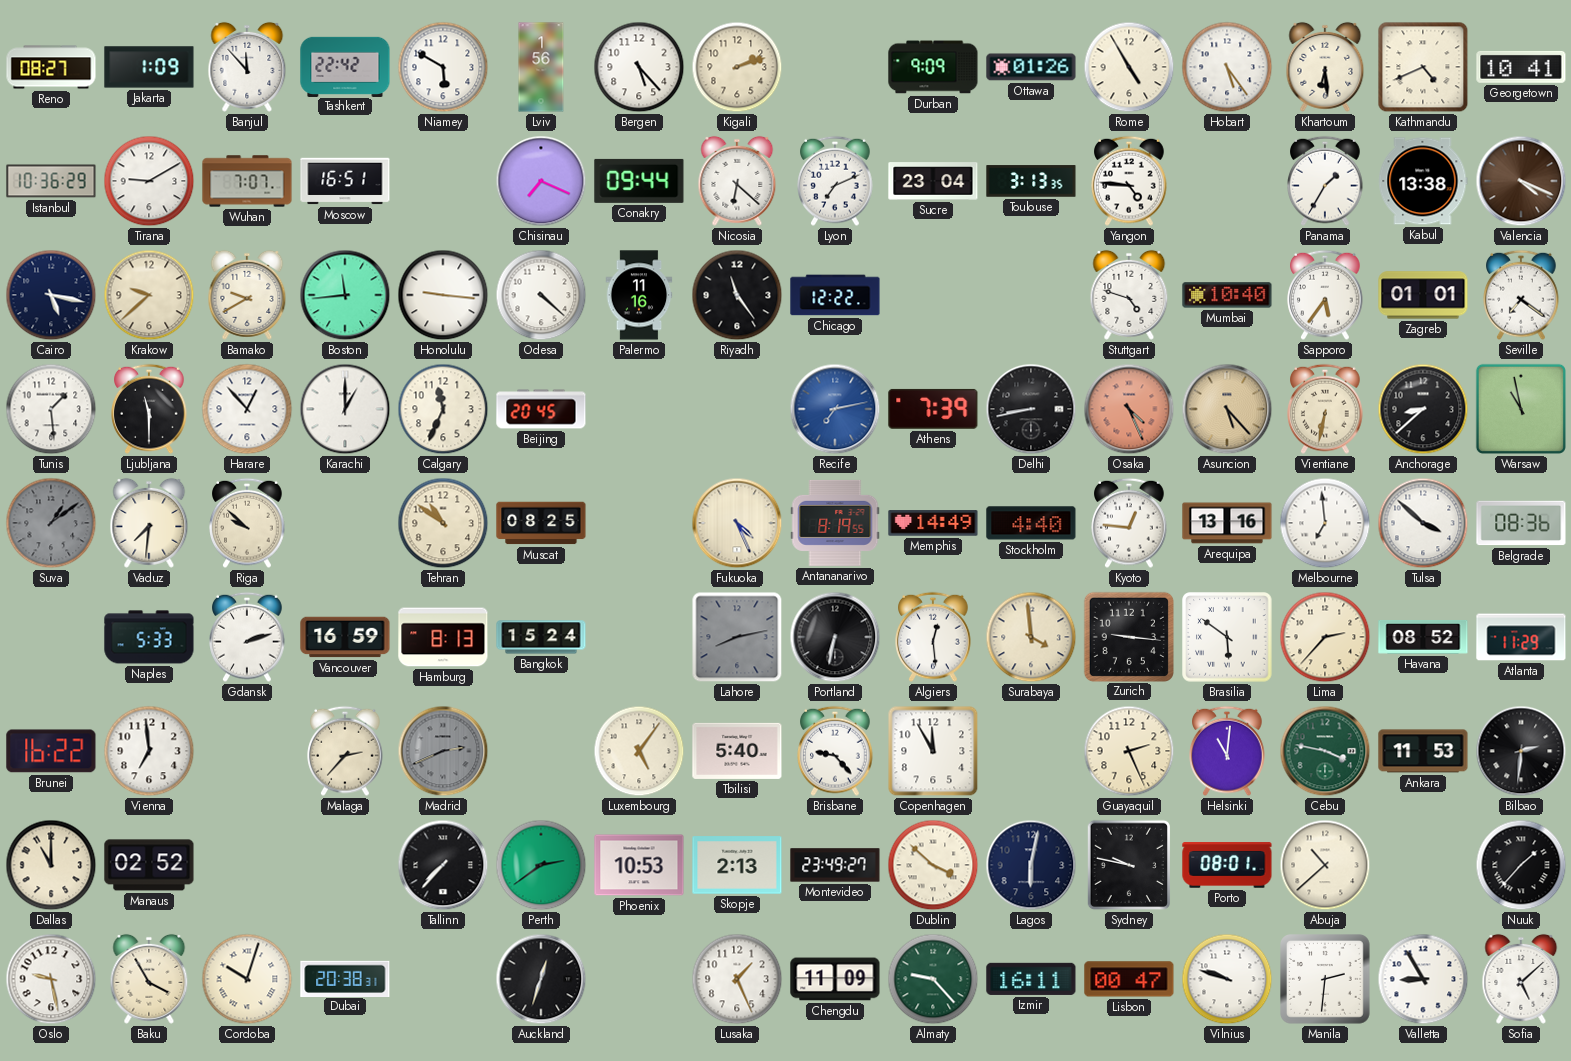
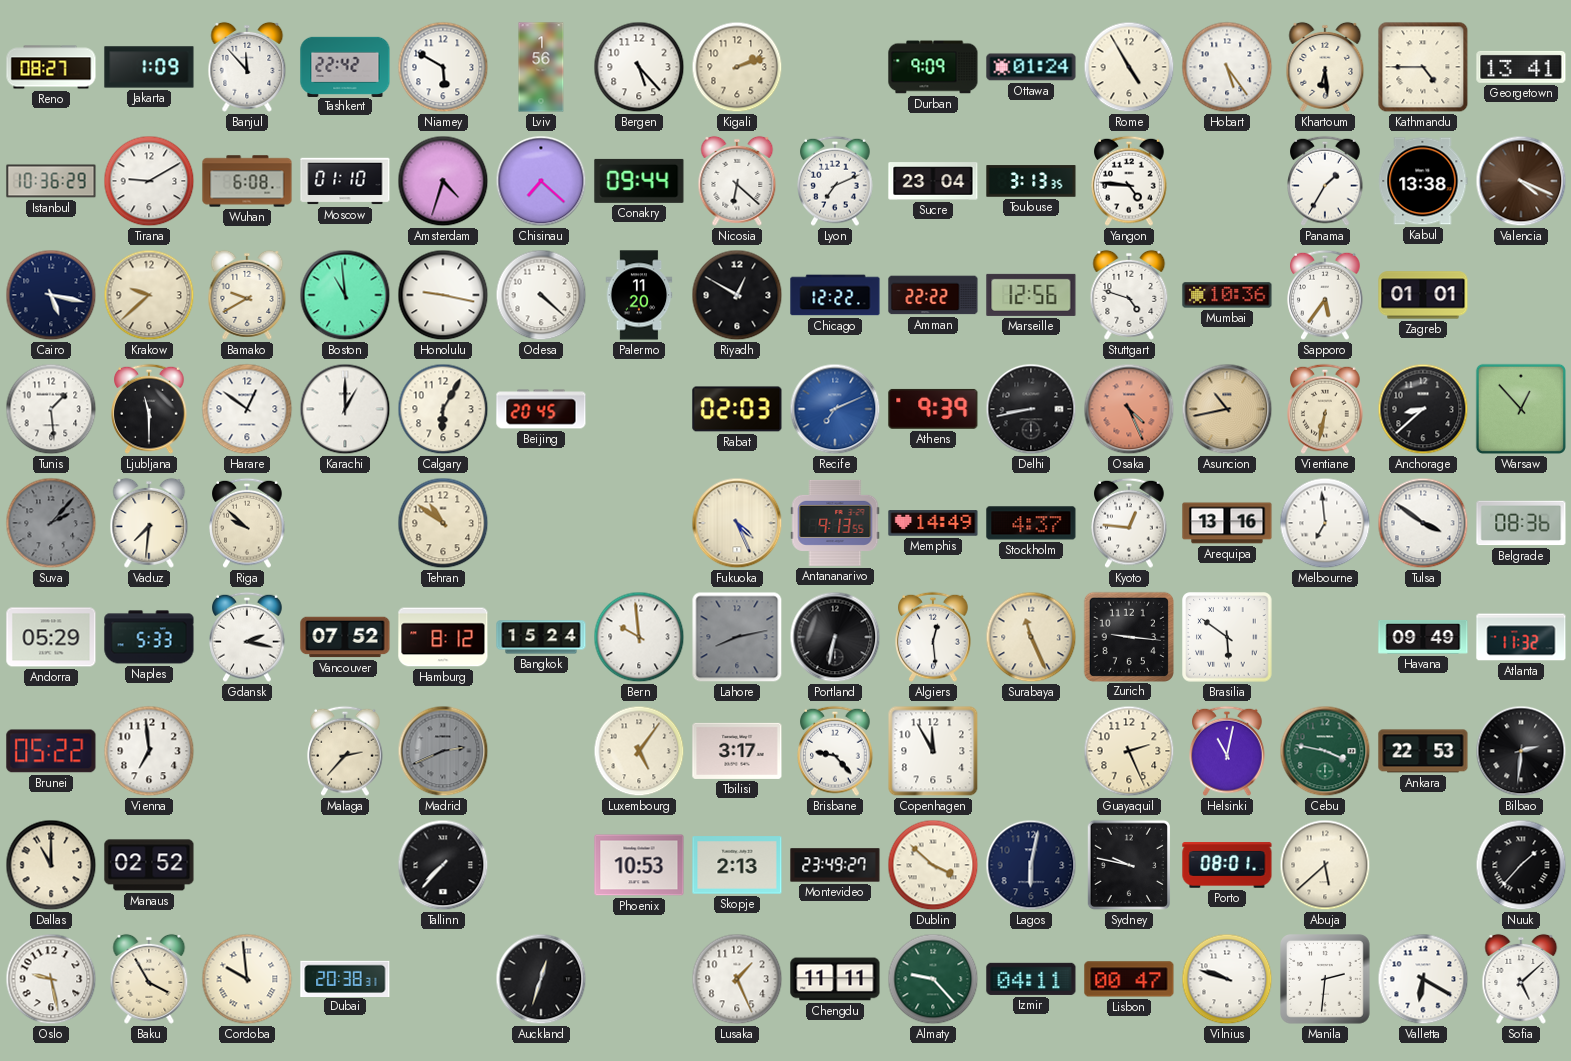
Ottawa: 01:26 -> 01:24
Kathmandu: 4:41 -> 4:45
Georgetown: 10:41 -> 13:41
Wuhan: 7:07 -> 6:08
Moscow: 16:51 -> 01:10
Amsterdam: none -> 4:33
Chisinau: 7:19 -> 7:22
Boston: 11:44 -> 10:59
Honolulu: 9:16 -> 9:17
Palermo: 11:16 -> 11:20
Riyadh: 11:24 -> 12:50
Amman: none -> 22:22
Marseille: none -> 12:56
Mumbai: 10:40 -> 10:36
Seville: 7:21 -> none
Harare: 12:53 -> 12:51
Calgary: 11:34 -> 6:05
Rabat: none -> 02:03
Recife: 7:13 -> 7:11
Athens: 7:39 -> 9:39
Asuncion: 5:23 -> 10:43
Warsaw: 10:58 -> 12:53
Suva: 1:09 -> 2:07
Muscat: 08:25 -> none
Antananarivo: 8:19 -> 9:13
Stockholm: 4:40 -> 4:37
Tulsa: 3:52 -> 3:51
Andorra: none -> 05:29
Gdansk: 2:12 -> 2:17
Vancouver: 16:59 -> 07:52
Hamburg: 8:13 -> 8:12
Bern: none -> 9:59
Surabaya: 3:59 -> 11:26
Lima: 2:37 -> none
Havana: 08:52 -> 09:49
Atlanta: 11:29 -> 11:32
Brunei: 16:22 -> 05:22
Tbilisi: 5:40 -> 3:17
Helsinki: 11:01 -> 11:02
Ankara: 11:53 -> 22:53
Perth: 2:39 -> none
Abuja: 10:38 -> 5:38
Cordoba: 10:03 -> 9:59
Chengdu: 11:09 -> 11:11
Izmir: 16:11 -> 04:11
Valletta: 8:55 -> 6:20
